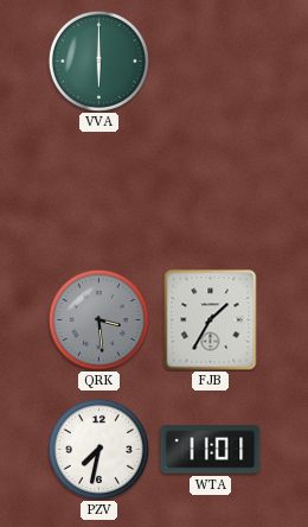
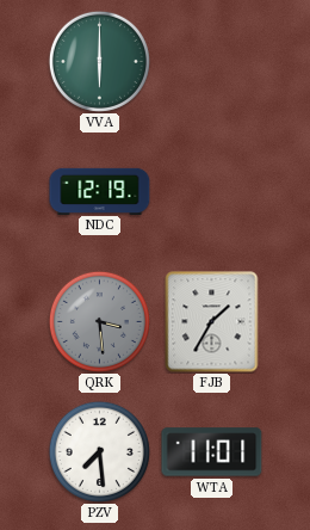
NDC: none -> 12:19
PZV: 7:32 -> 7:29
